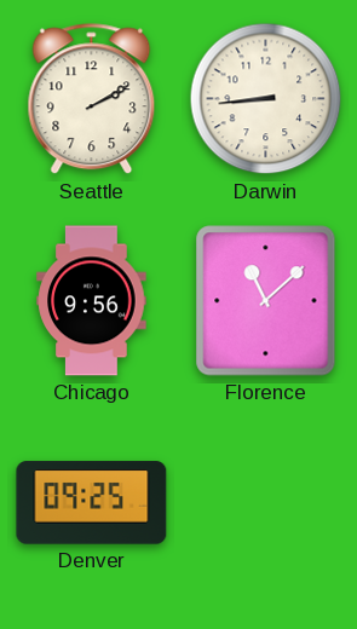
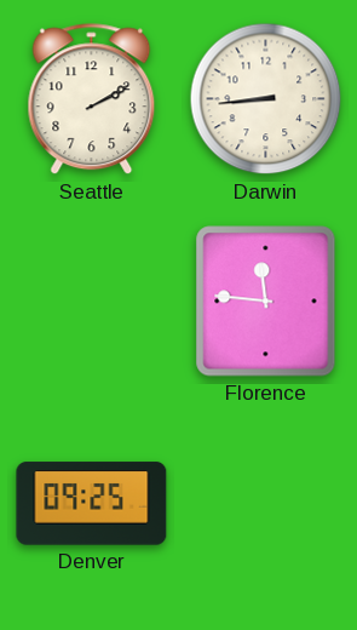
Chicago: 9:56 -> none
Florence: 11:08 -> 11:46
